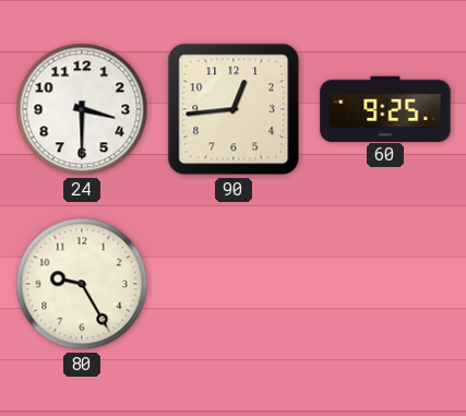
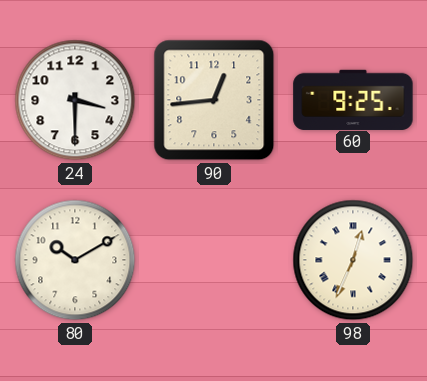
80: 9:25 -> 10:10
98: none -> 12:34
